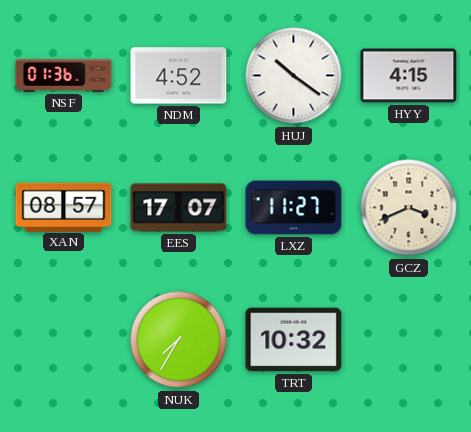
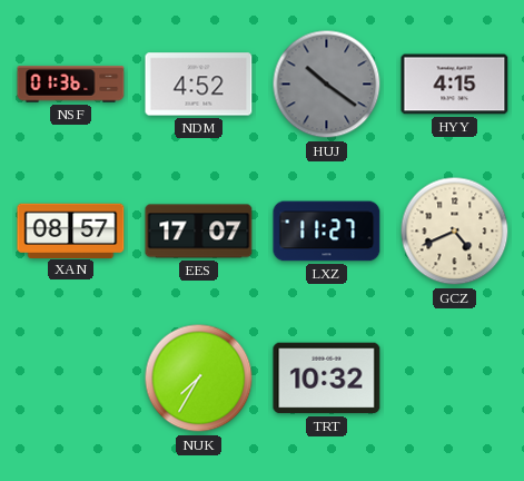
HUJ dial: white -> grey
GCZ: 3:41 -> 4:41
